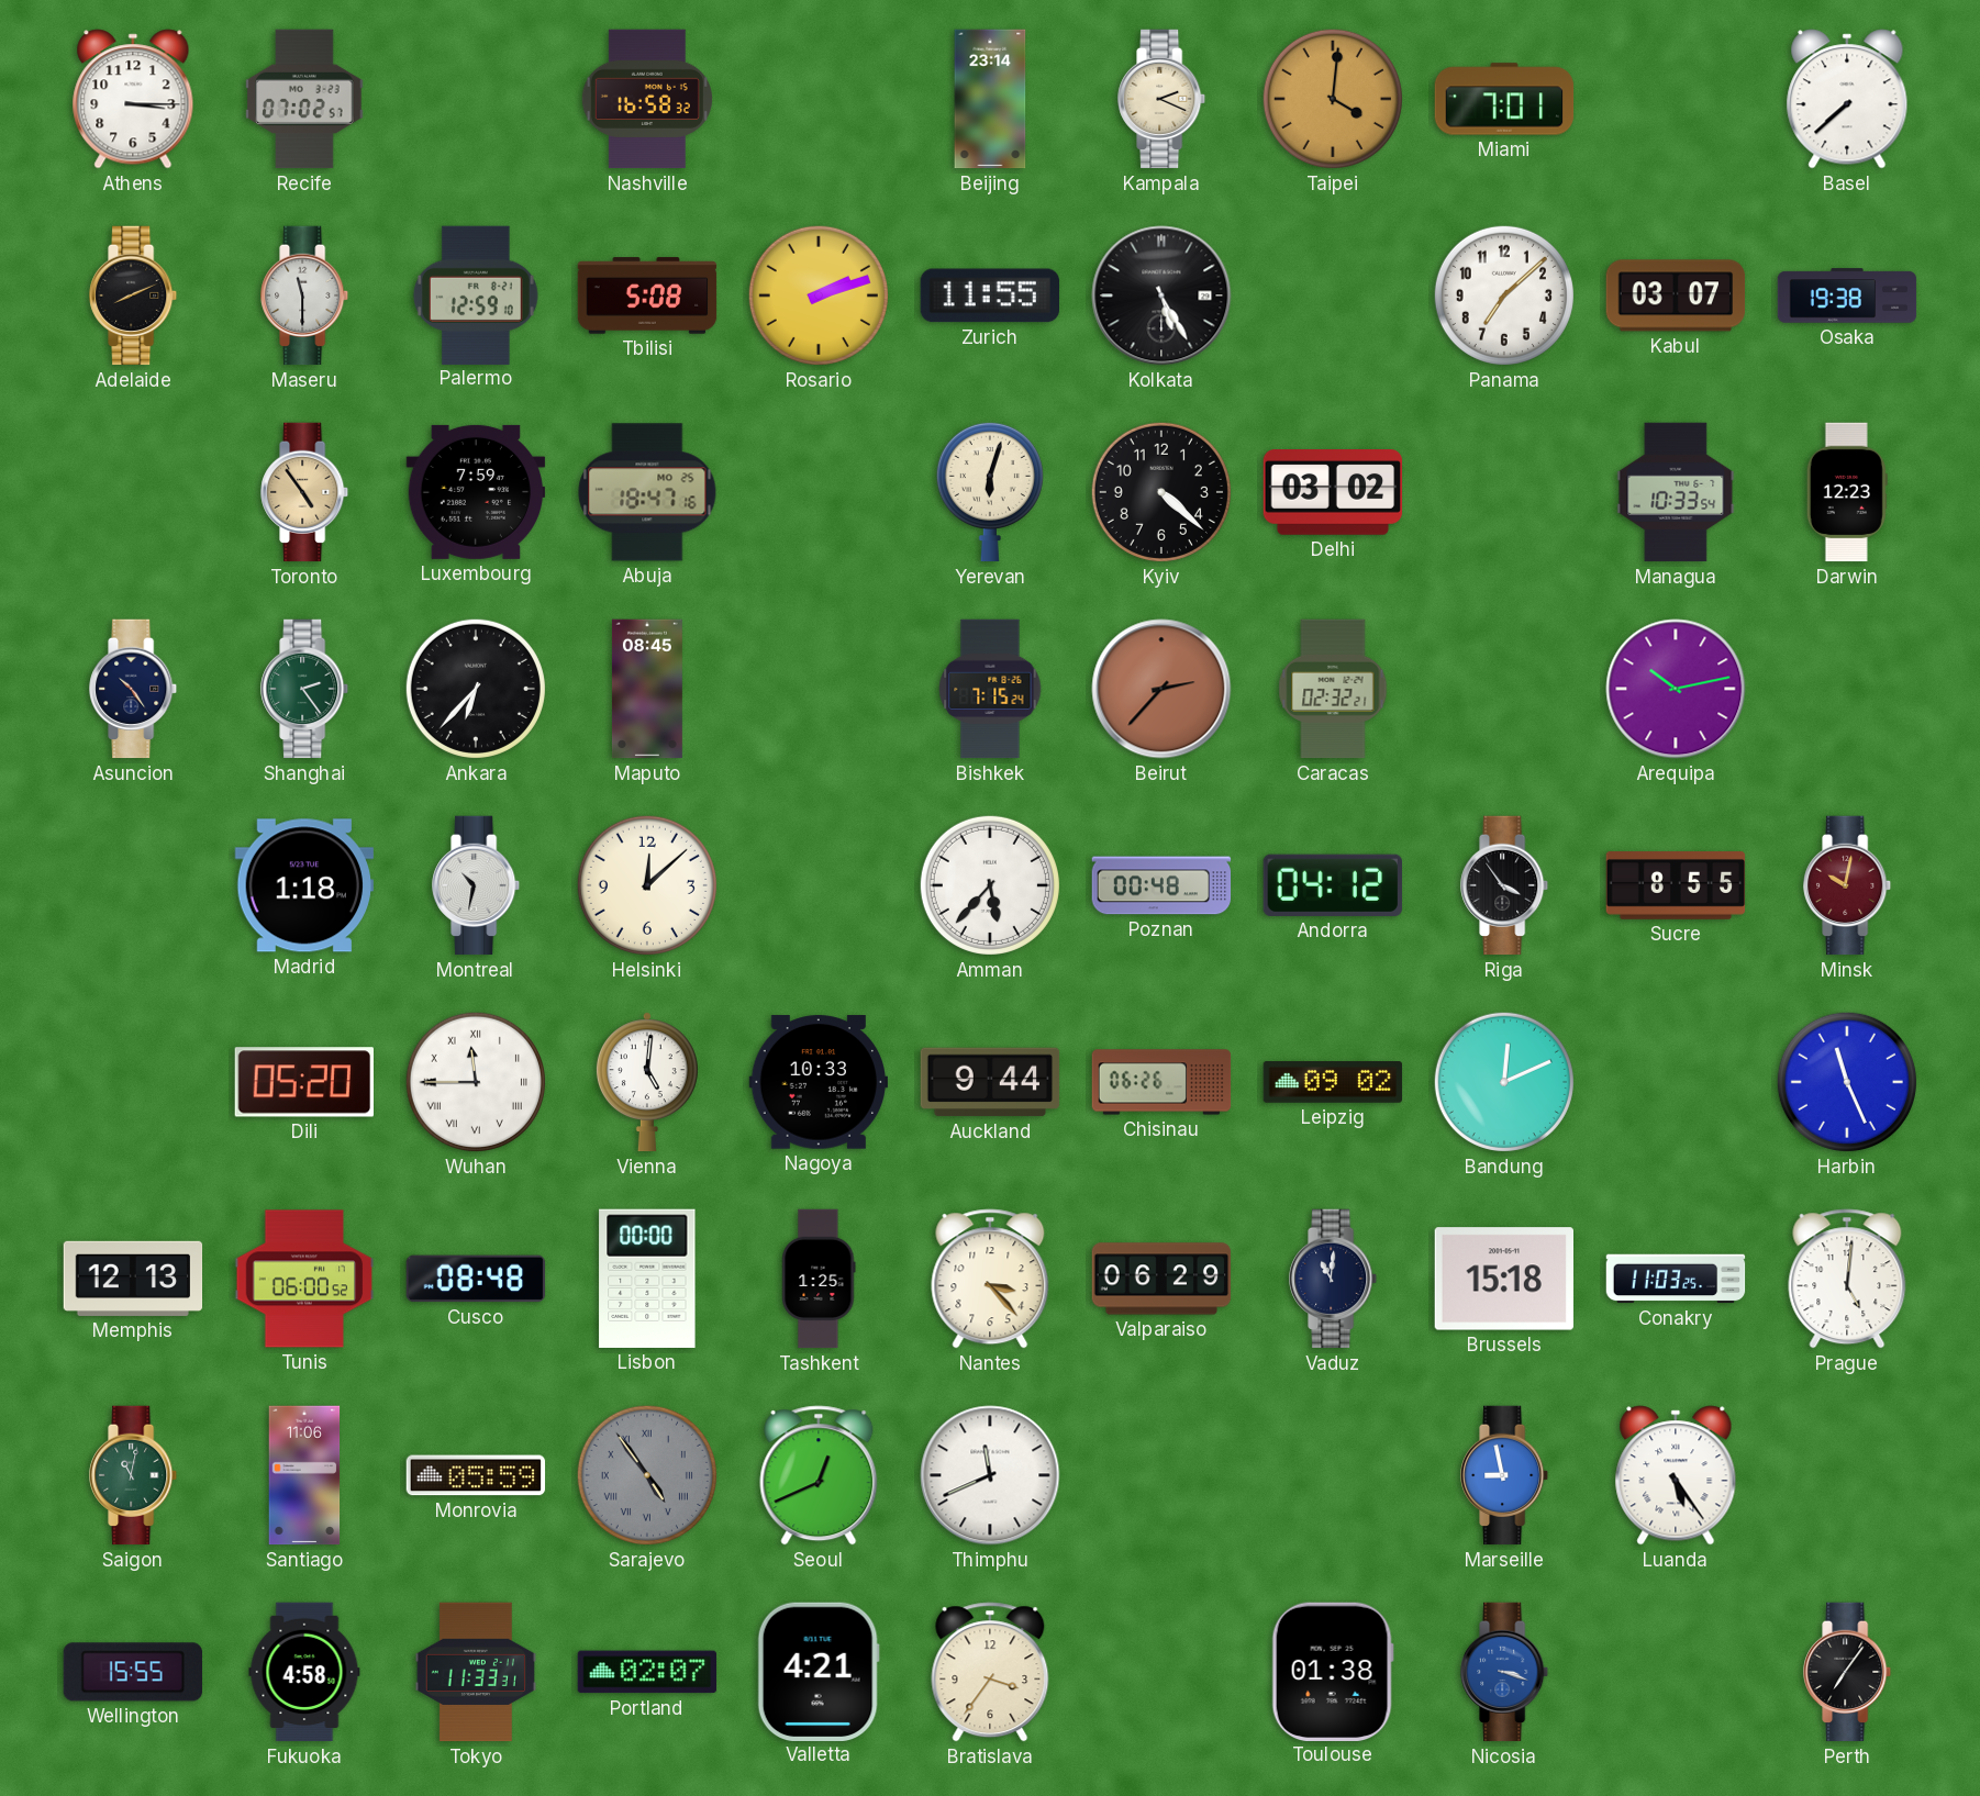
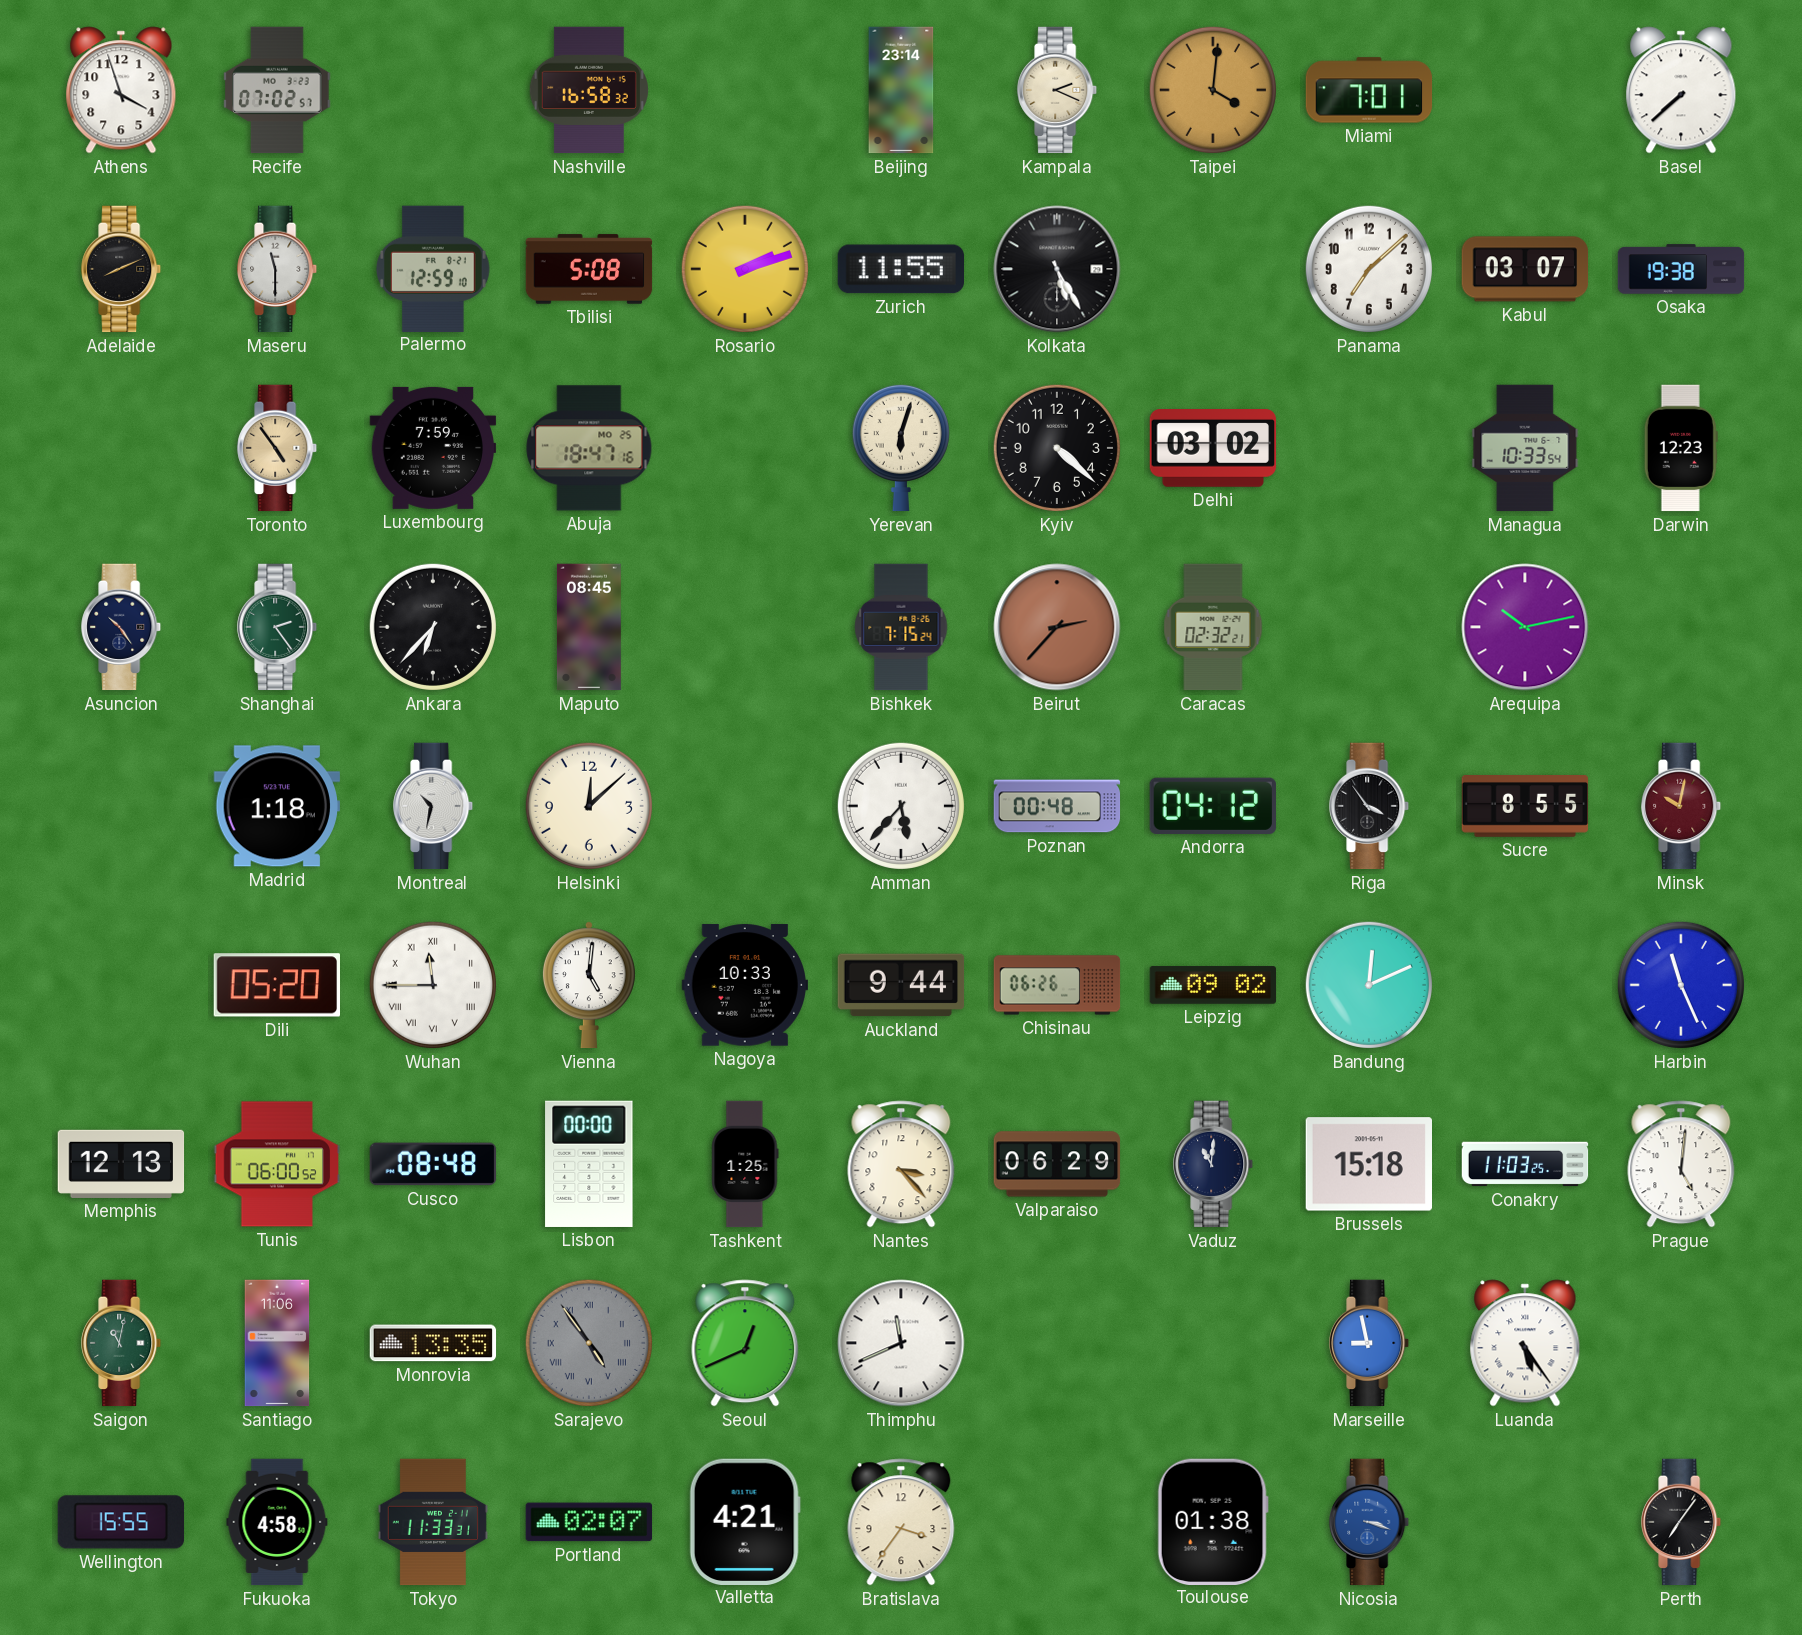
Athens: 3:15 -> 3:57
Monrovia: 05:59 -> 13:35
